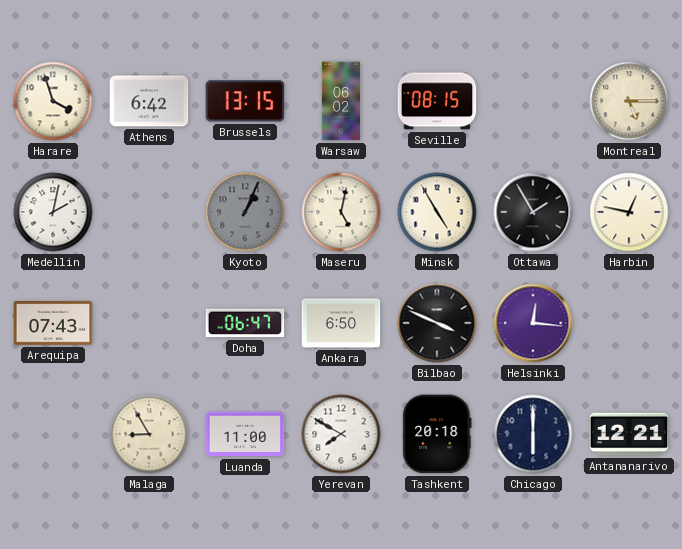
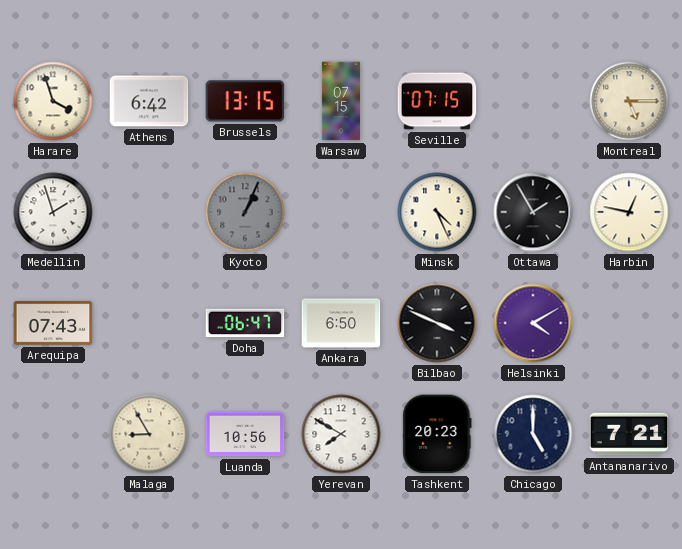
Warsaw: 06:02 -> 07:15
Seville: 08:15 -> 07:15
Medellin: 2:02 -> 1:57
Maseru: 5:02 -> none
Minsk: 4:55 -> 4:26
Helsinki: 12:16 -> 4:10
Luanda: 11:00 -> 10:56
Tashkent: 20:18 -> 20:23
Chicago: 6:00 -> 5:00
Antananarivo: 12:21 -> 7:21
